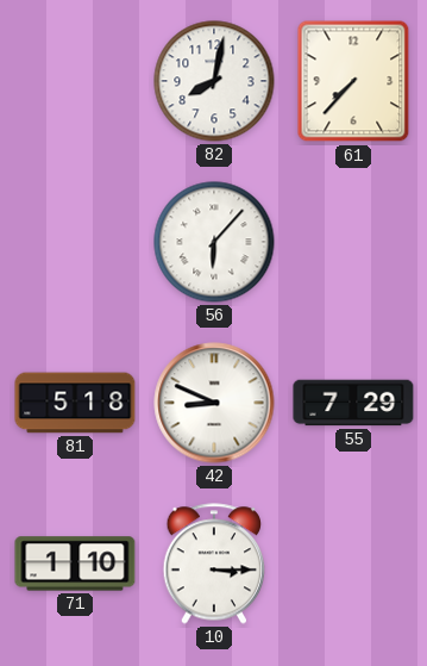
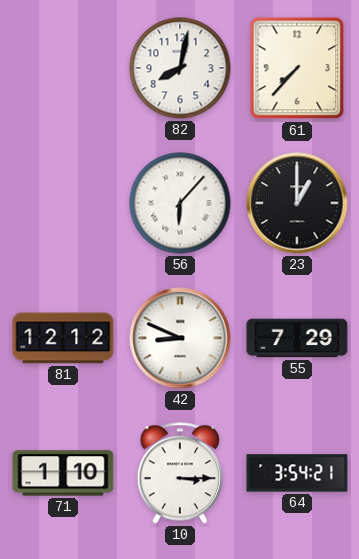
23: none -> 1:00
81: 5:18 -> 12:12
64: none -> 3:54
